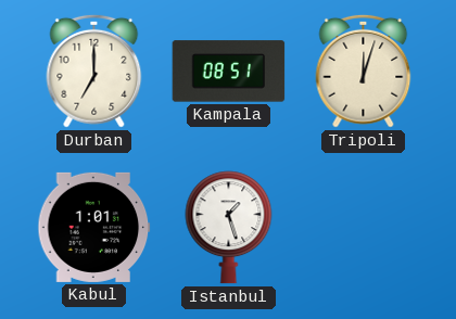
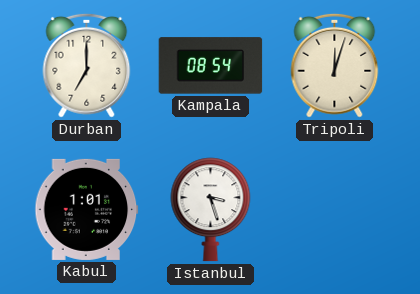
Kampala: 08:51 -> 08:54
Istanbul: 1:27 -> 3:27
